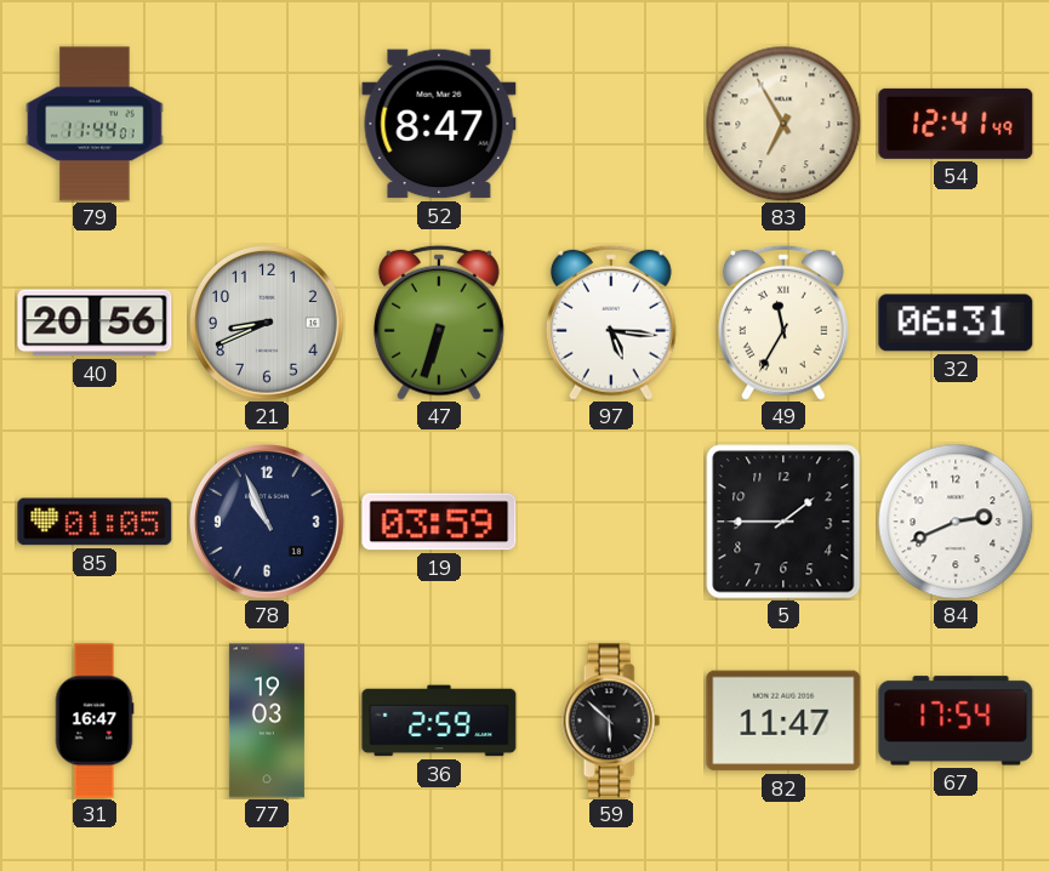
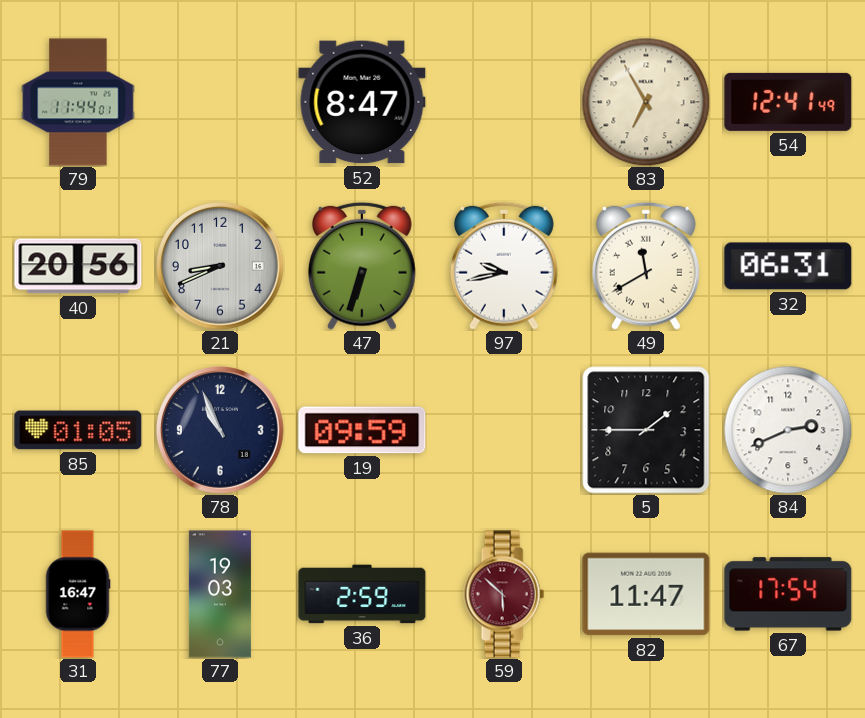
97: 5:16 -> 9:43
49: 11:35 -> 11:40
19: 03:59 -> 09:59
59 dial: black -> burgundy
